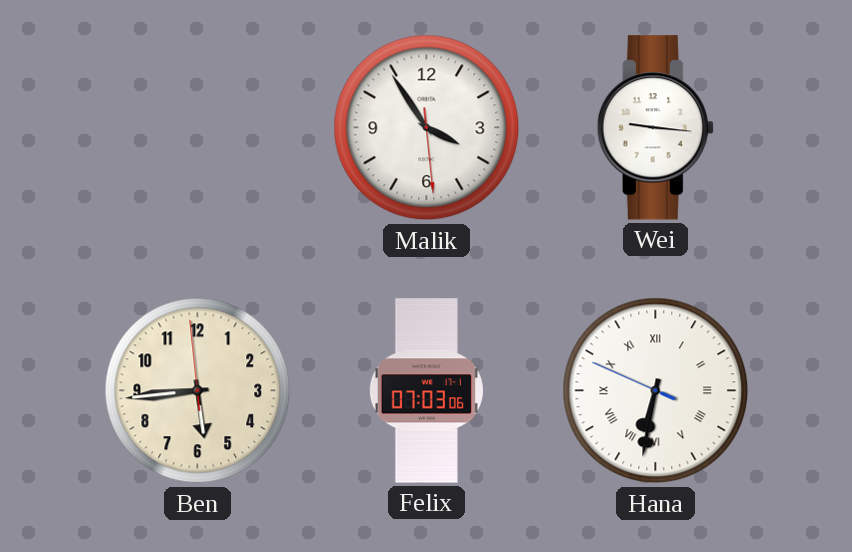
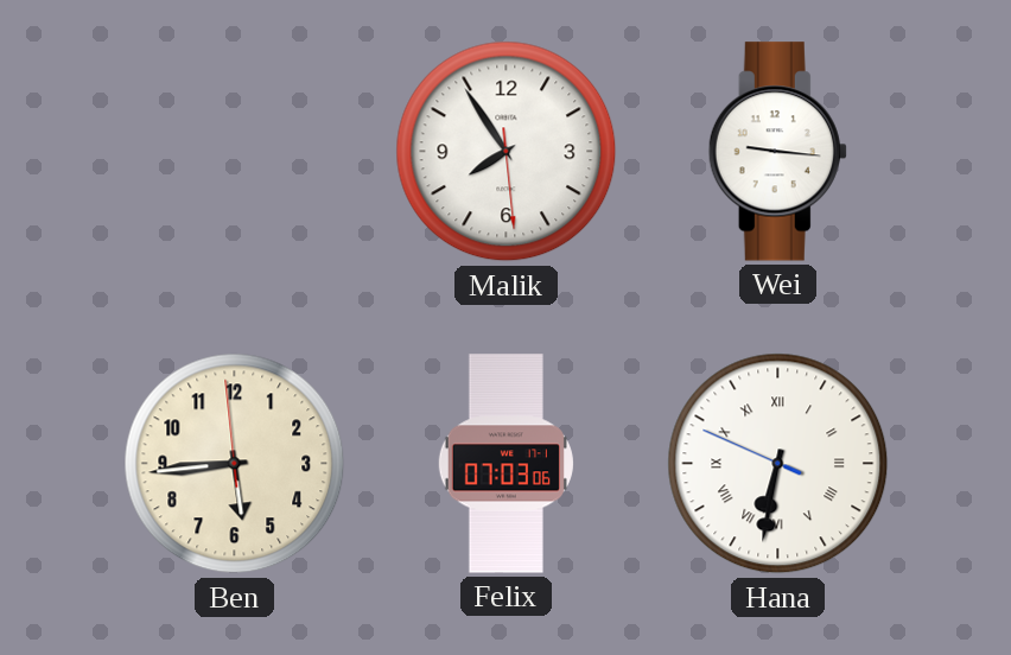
Malik: 3:54 -> 7:54
